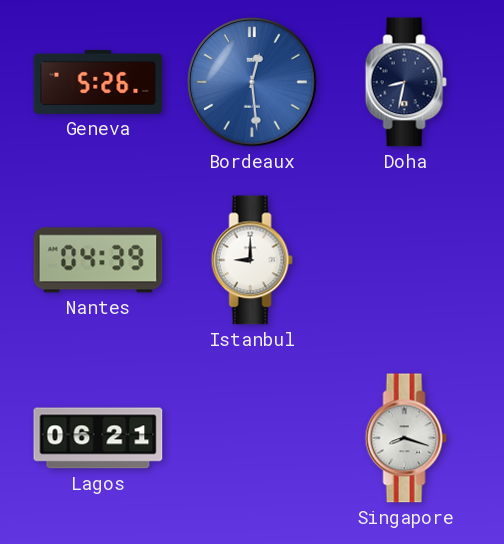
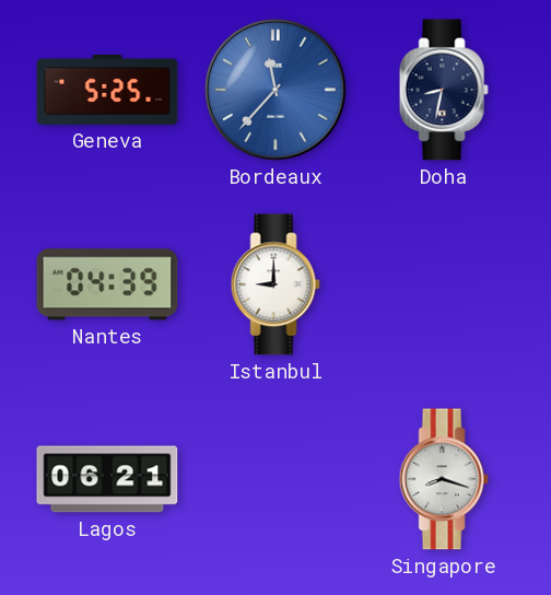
Geneva: 5:26 -> 5:25
Bordeaux: 12:29 -> 11:37
